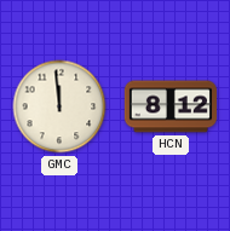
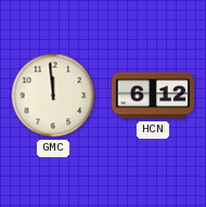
HCN: 8:12 -> 6:12
